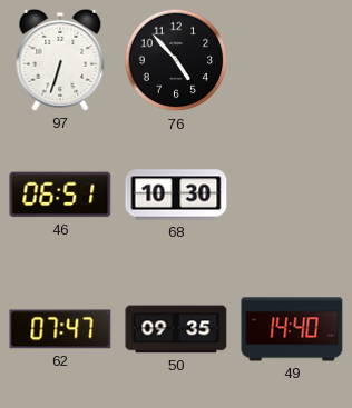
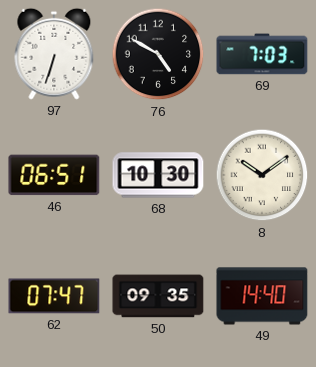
76: 4:53 -> 4:50
69: none -> 7:03
8: none -> 10:09
